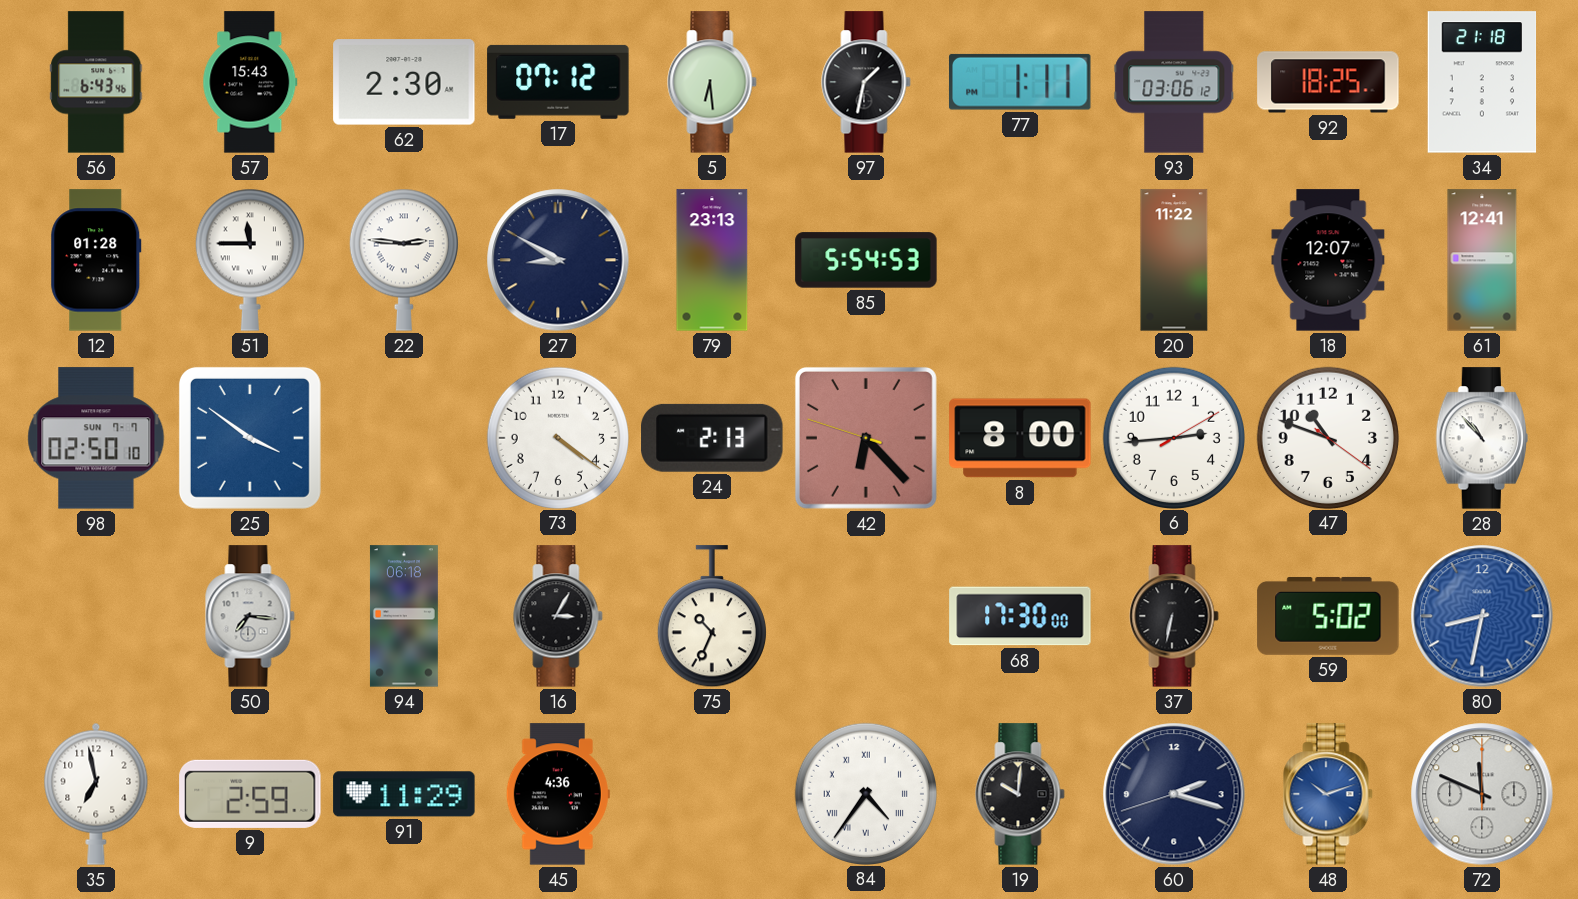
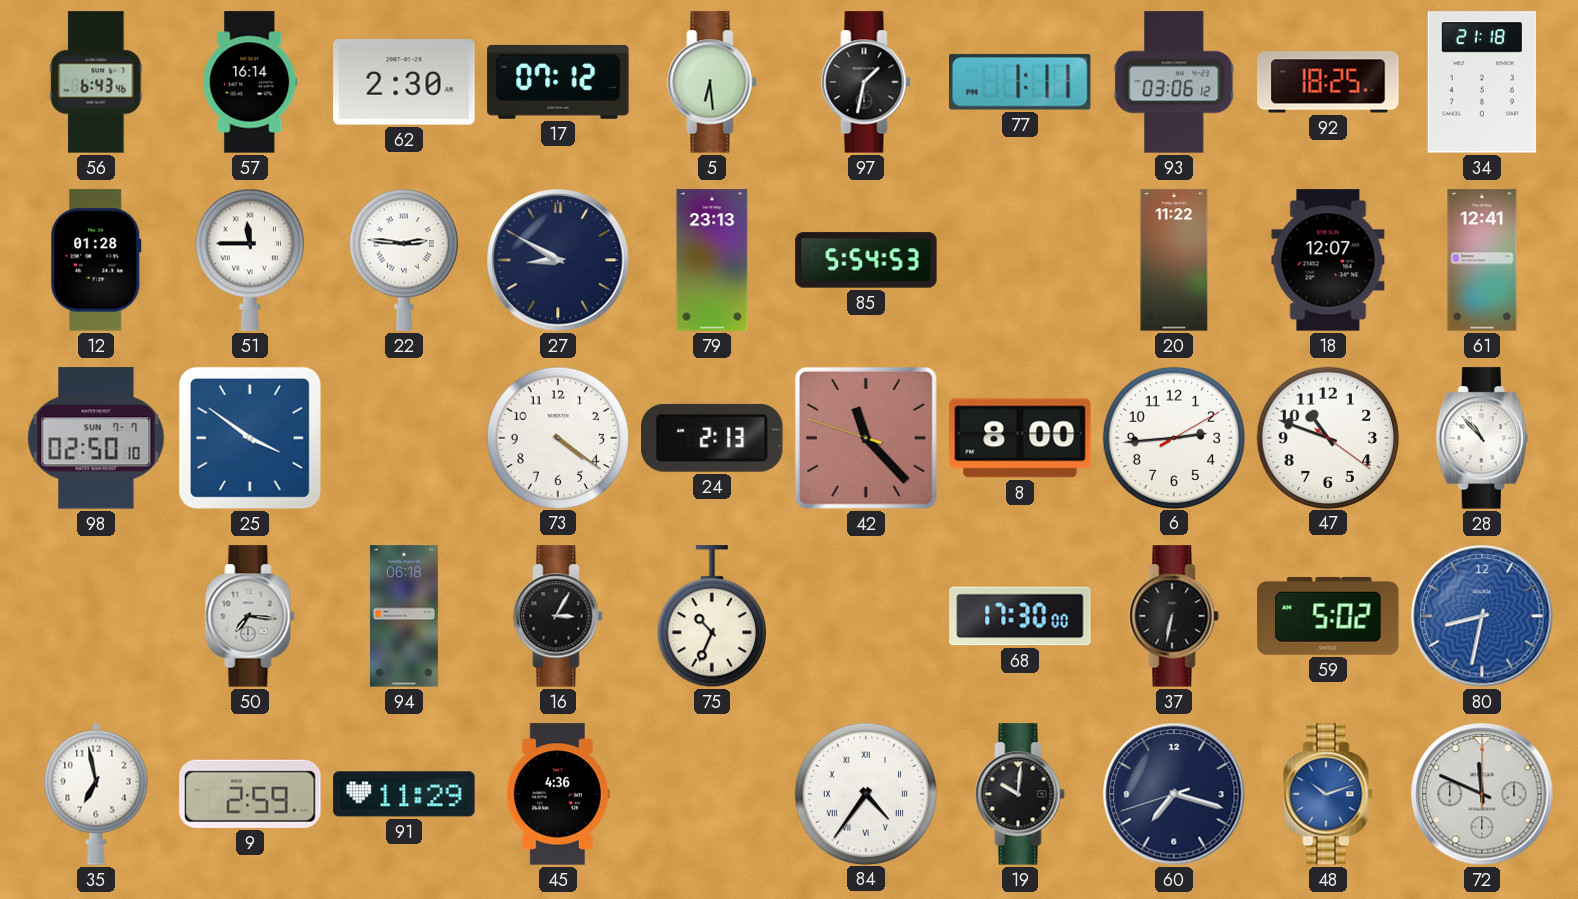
57: 15:43 -> 16:14
42: 6:22 -> 11:22
60: 2:17 -> 7:17
